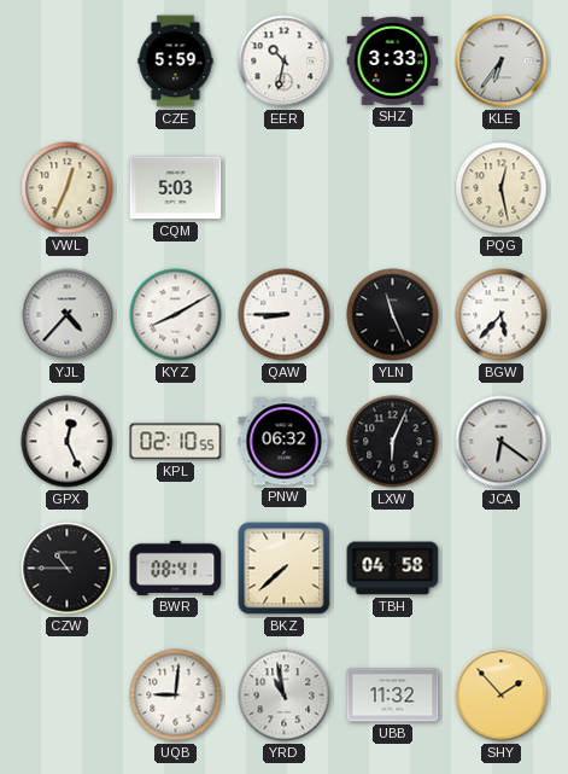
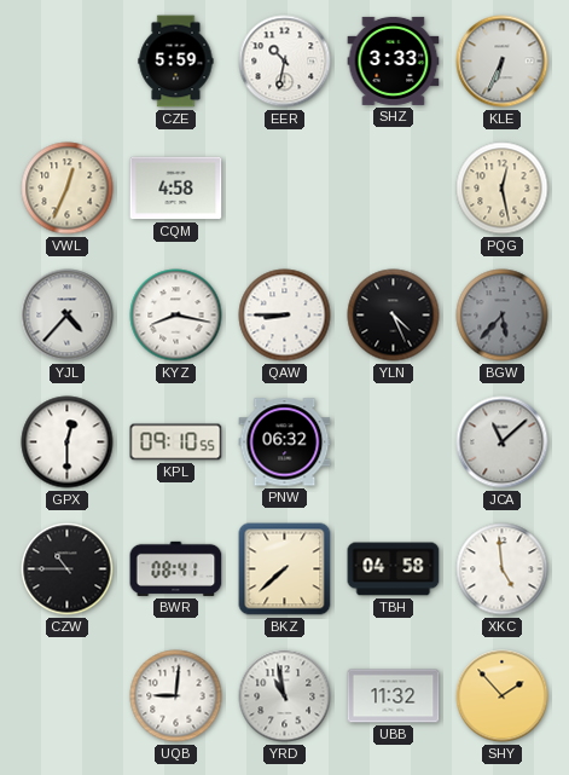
KLE: 6:36 -> 6:34
CQM: 5:03 -> 4:58
KYZ: 8:10 -> 8:17
YLN: 11:26 -> 4:26
BGW dial: white -> grey
GPX: 12:26 -> 12:30
KPL: 02:10 -> 09:10
LXW: 6:04 -> none
JCA: 6:21 -> 11:08
XKC: none -> 4:59
